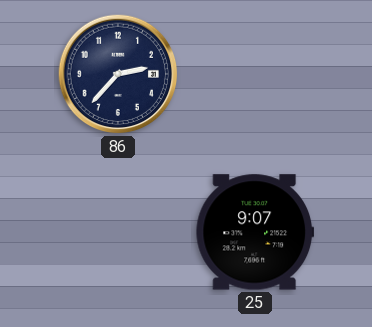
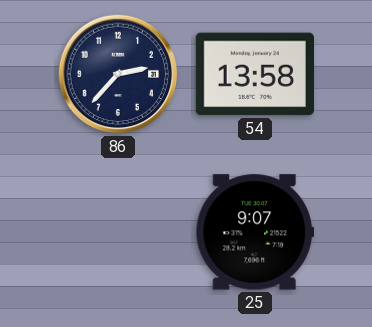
54: none -> 13:58
